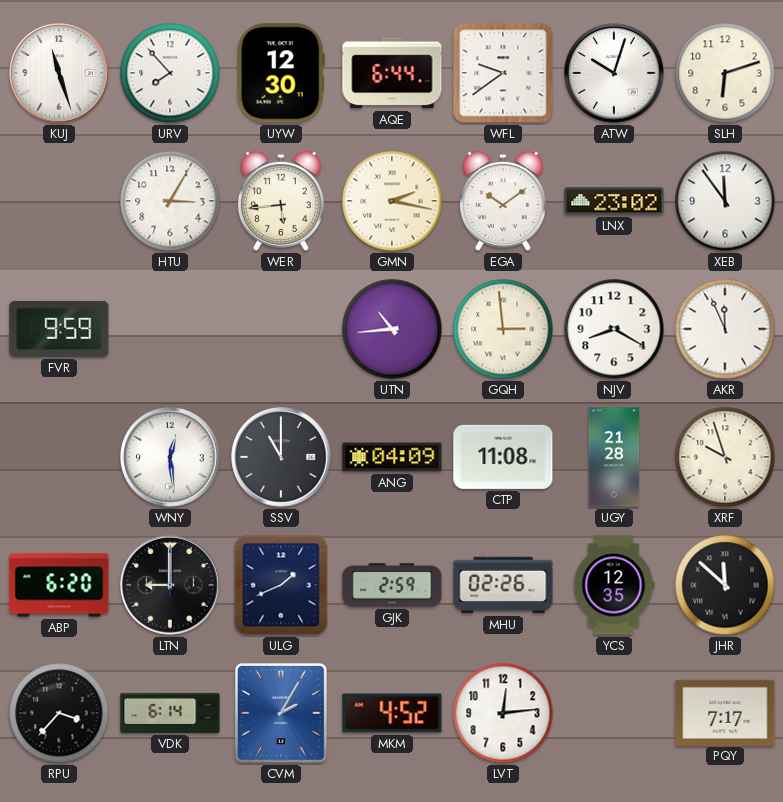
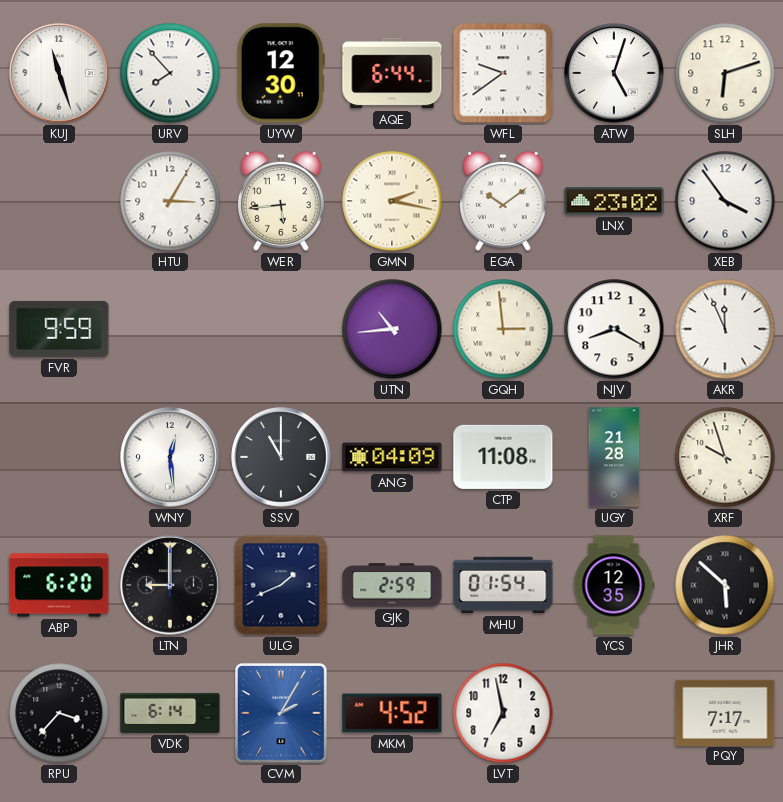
ATW: 10:03 -> 5:03
XEB: 11:54 -> 3:54
MHU: 02:26 -> 01:54
JHR: 11:52 -> 5:52
LVT: 12:14 -> 6:58
